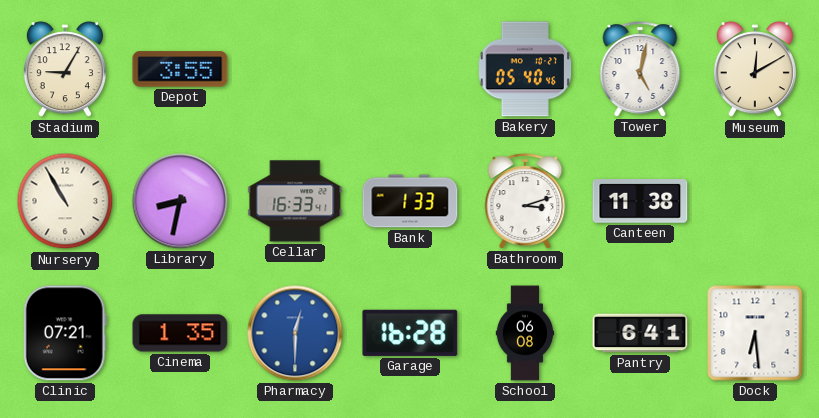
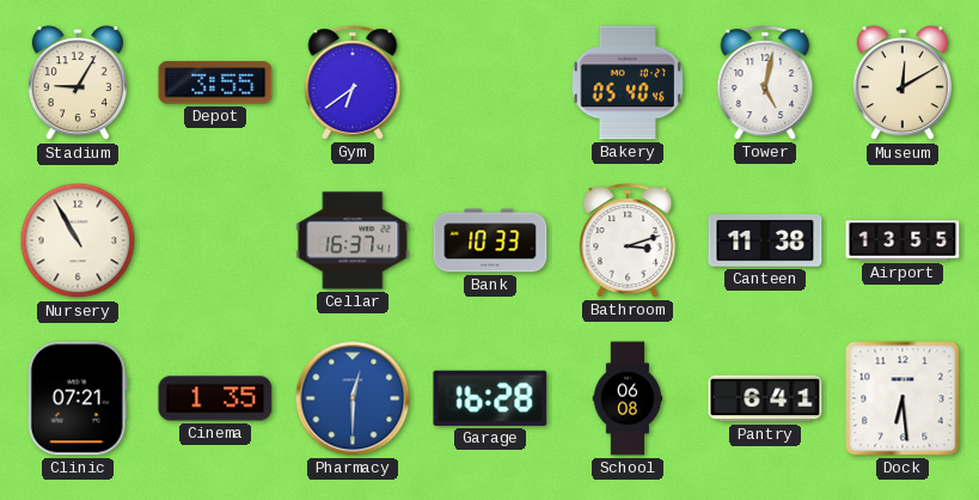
Gym: none -> 6:39
Library: 8:32 -> none
Cellar: 16:33 -> 16:37
Bank: 1:33 -> 10:33
Airport: none -> 13:55
